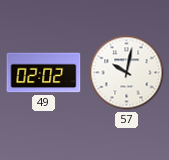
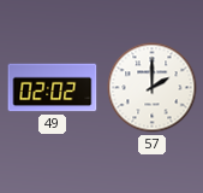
57: 10:02 -> 2:00
